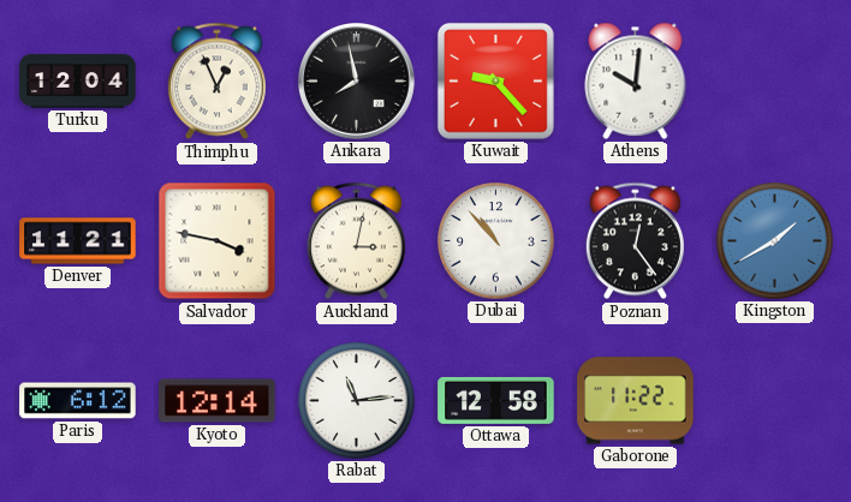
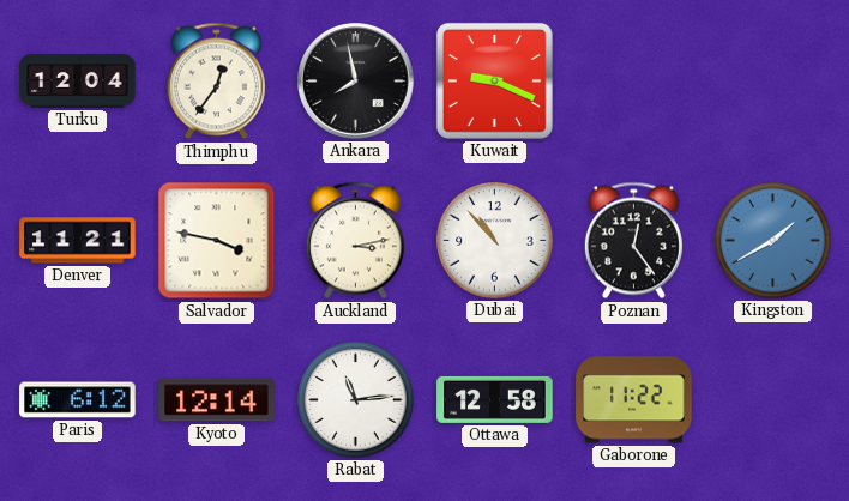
Thimphu: 12:56 -> 12:36
Kuwait: 9:23 -> 9:19
Athens: 10:01 -> none
Auckland: 3:02 -> 3:13
